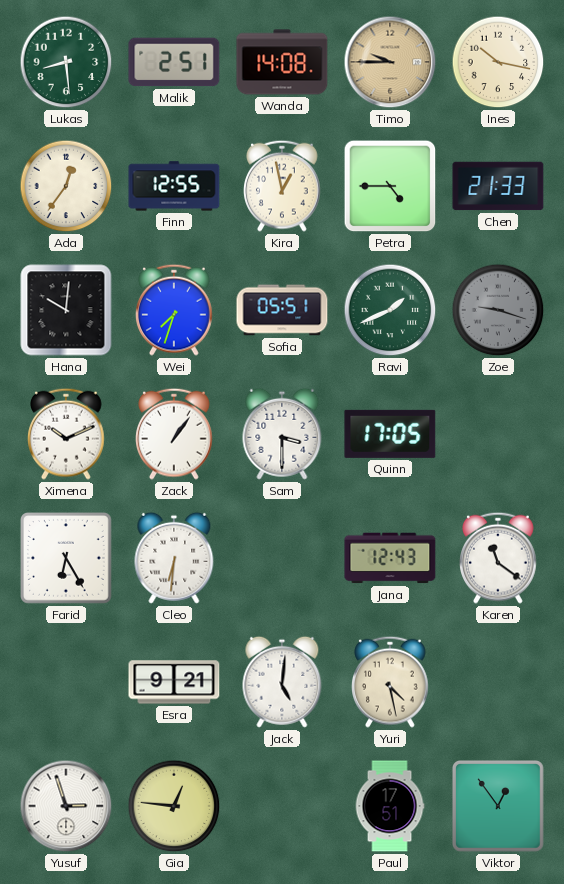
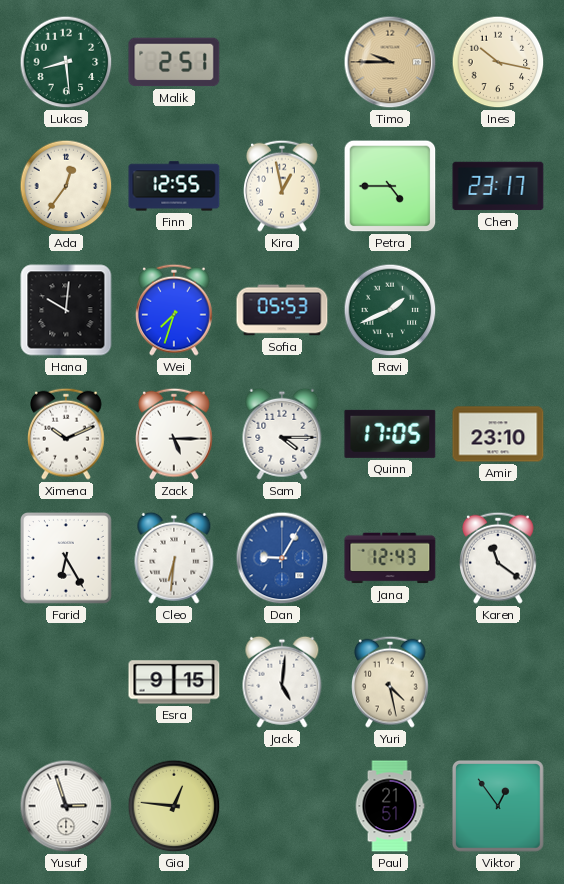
Wanda: 14:08 -> none
Chen: 21:33 -> 23:17
Sofia: 05:51 -> 05:53
Zoe: 9:18 -> none
Zack: 1:06 -> 5:15
Sam: 3:30 -> 4:15
Amir: none -> 23:10
Dan: none -> 9:05
Esra: 9:21 -> 9:15
Paul: 17:51 -> 21:51
